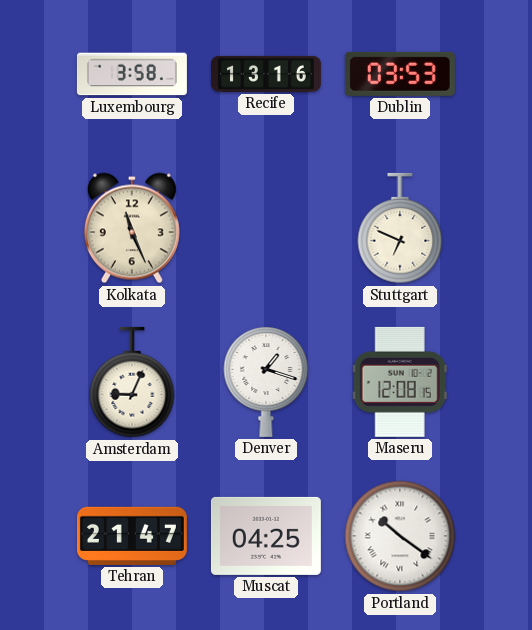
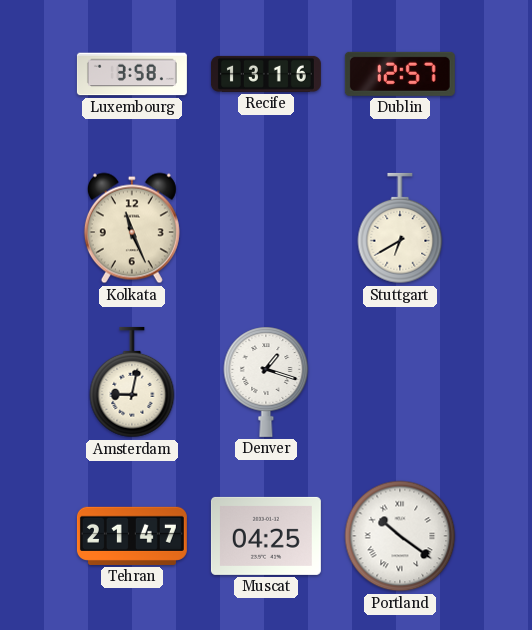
Dublin: 03:53 -> 12:57
Stuttgart: 6:49 -> 6:40
Amsterdam: 9:04 -> 9:02
Maseru: 12:08 -> none
